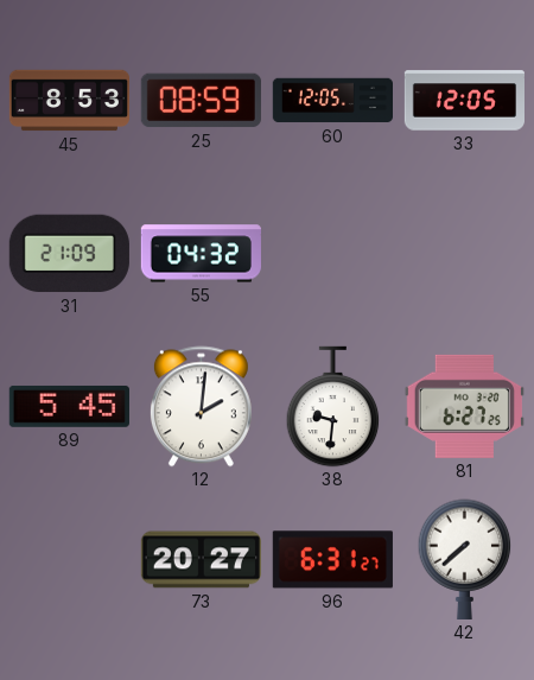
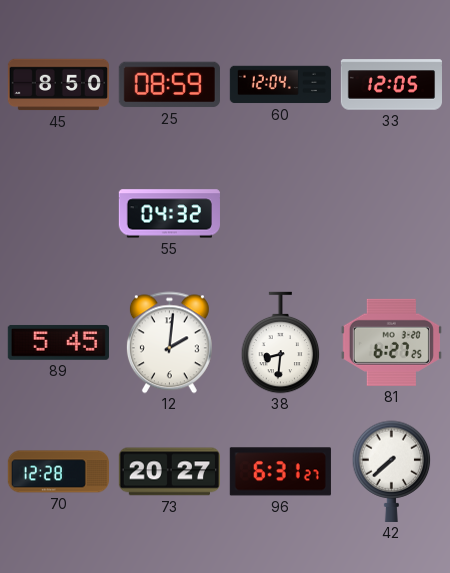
45: 8:53 -> 8:50
60: 12:05 -> 12:04
31: 21:09 -> none
38: 9:31 -> 8:31
70: none -> 12:28
